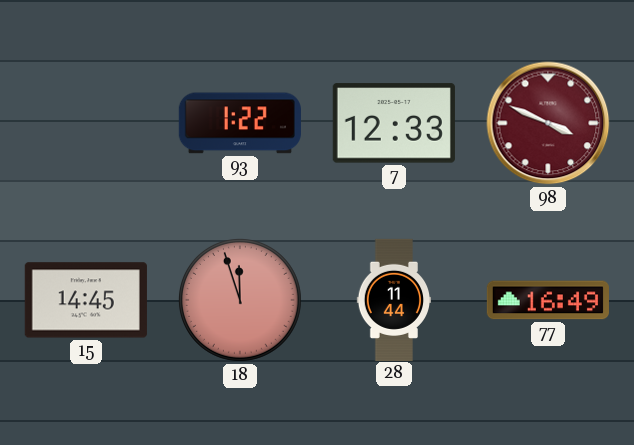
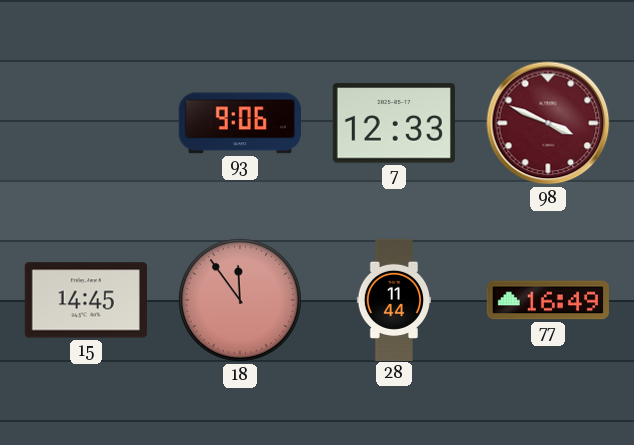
93: 1:22 -> 9:06
18: 11:57 -> 11:54
